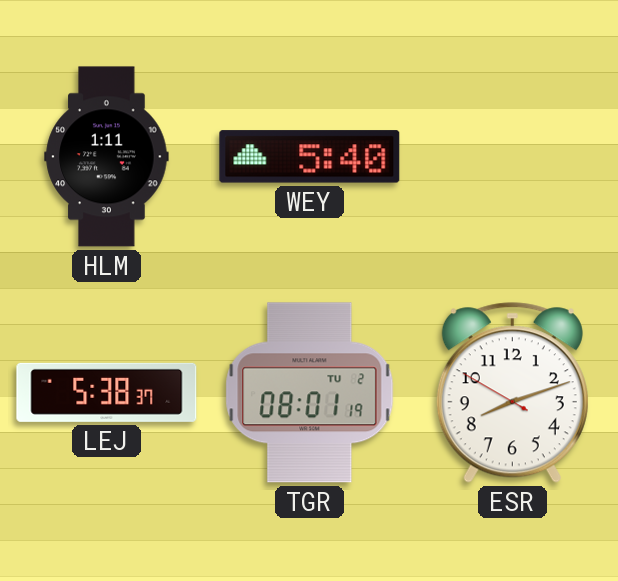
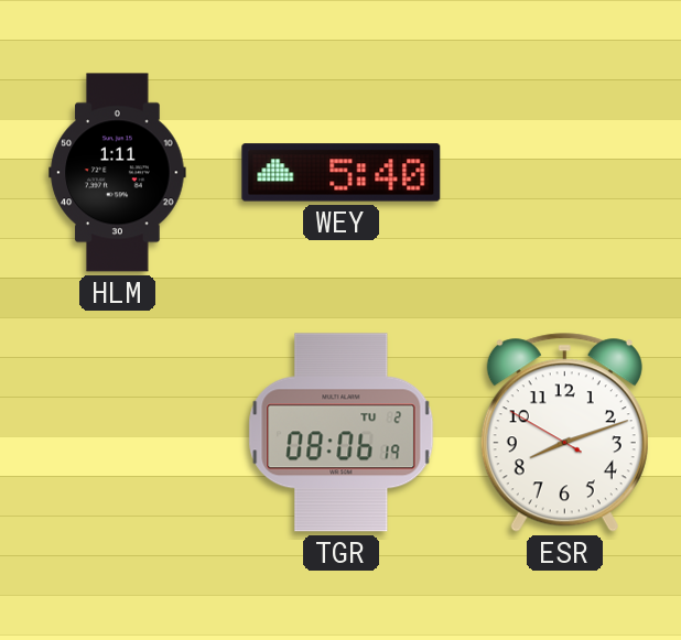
LEJ: 5:38 -> none
TGR: 08:01 -> 08:06
